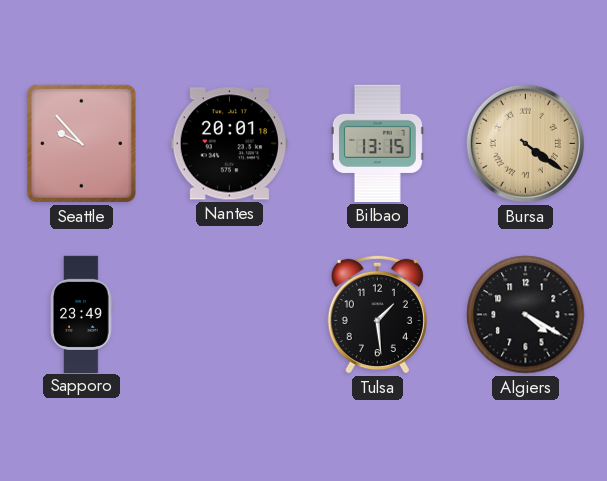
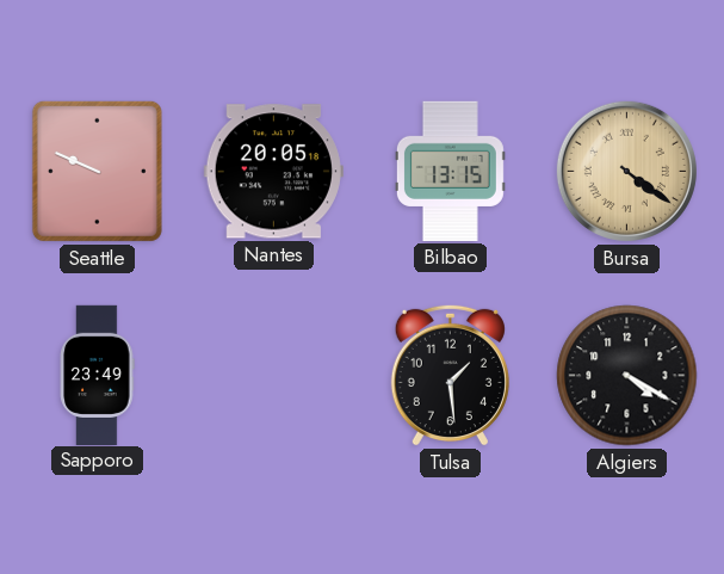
Seattle: 9:53 -> 9:49
Nantes: 20:01 -> 20:05
